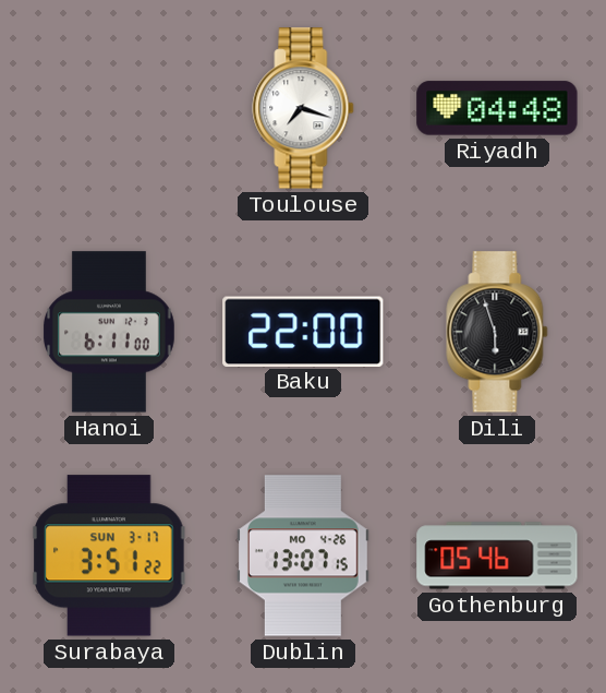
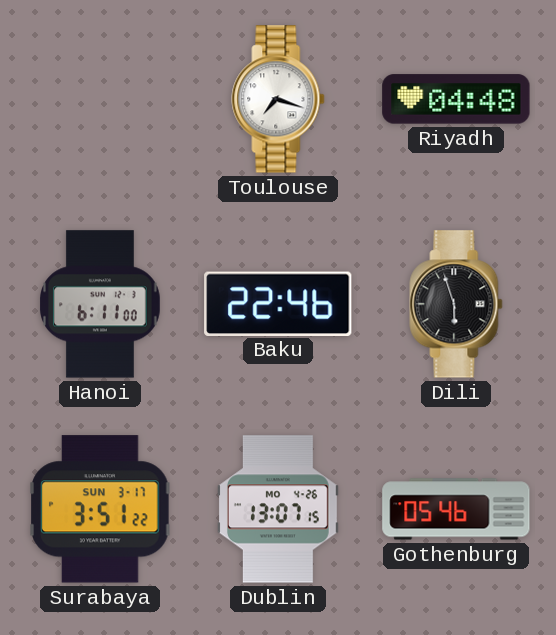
Baku: 22:00 -> 22:46
